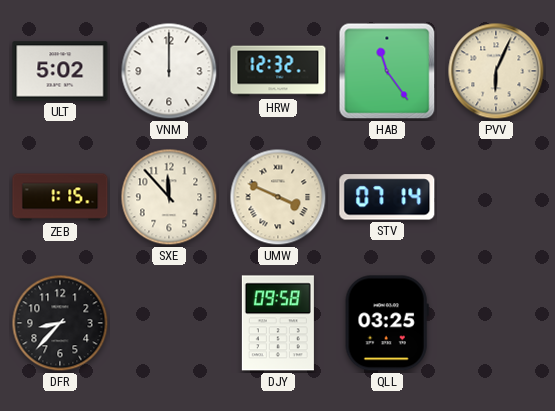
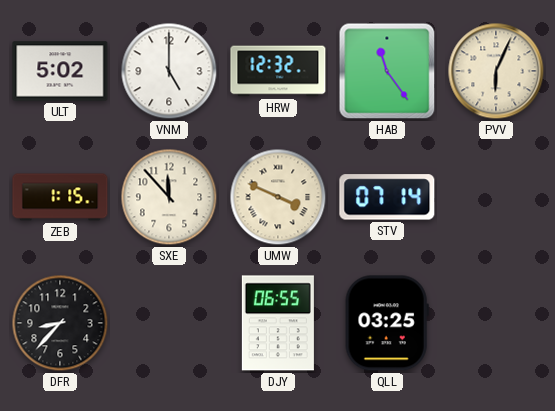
VNM: 12:00 -> 5:00
DJY: 09:58 -> 06:55
